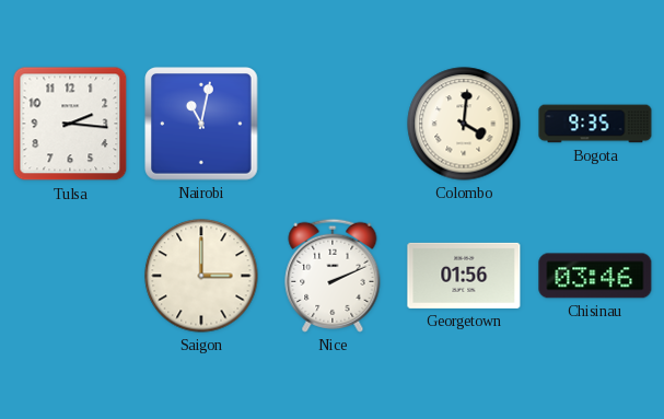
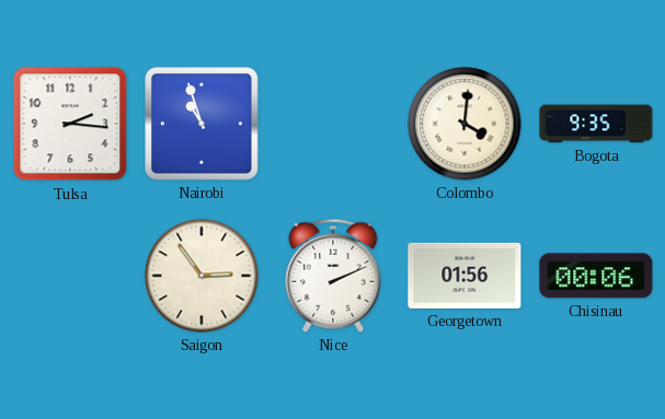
Nairobi: 11:02 -> 10:57
Saigon: 3:00 -> 2:54
Chisinau: 03:46 -> 00:06
